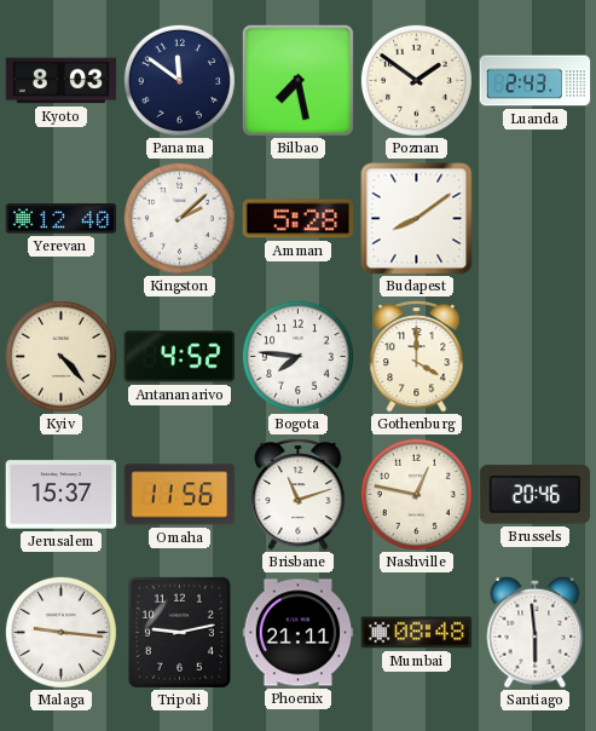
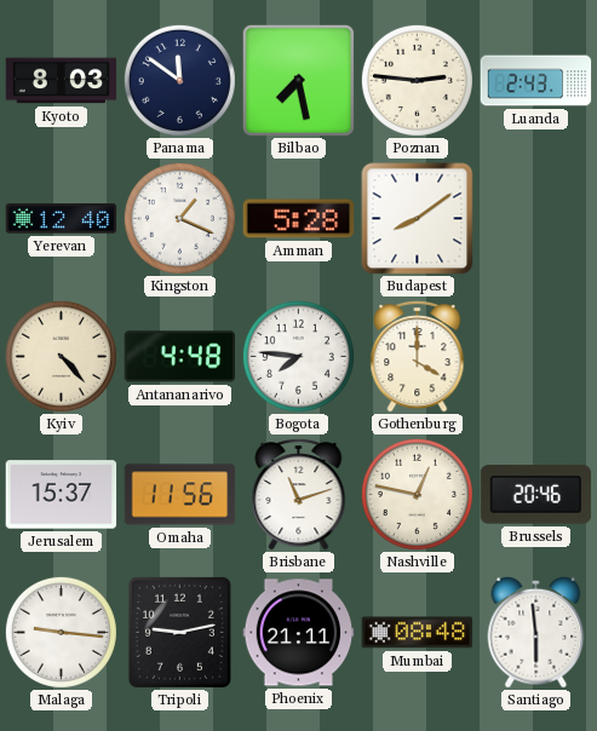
Poznan: 1:51 -> 2:46
Kingston: 2:08 -> 1:19
Antananarivo: 4:52 -> 4:48
